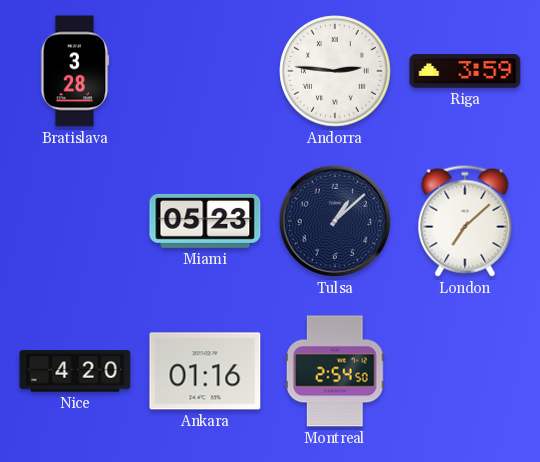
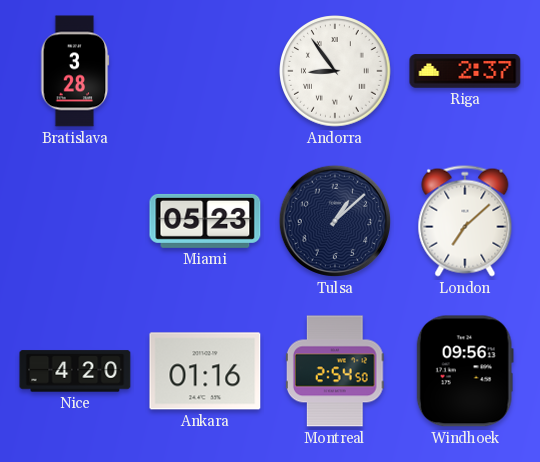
Andorra: 2:46 -> 8:54
Riga: 3:59 -> 2:37
Windhoek: none -> 09:56
